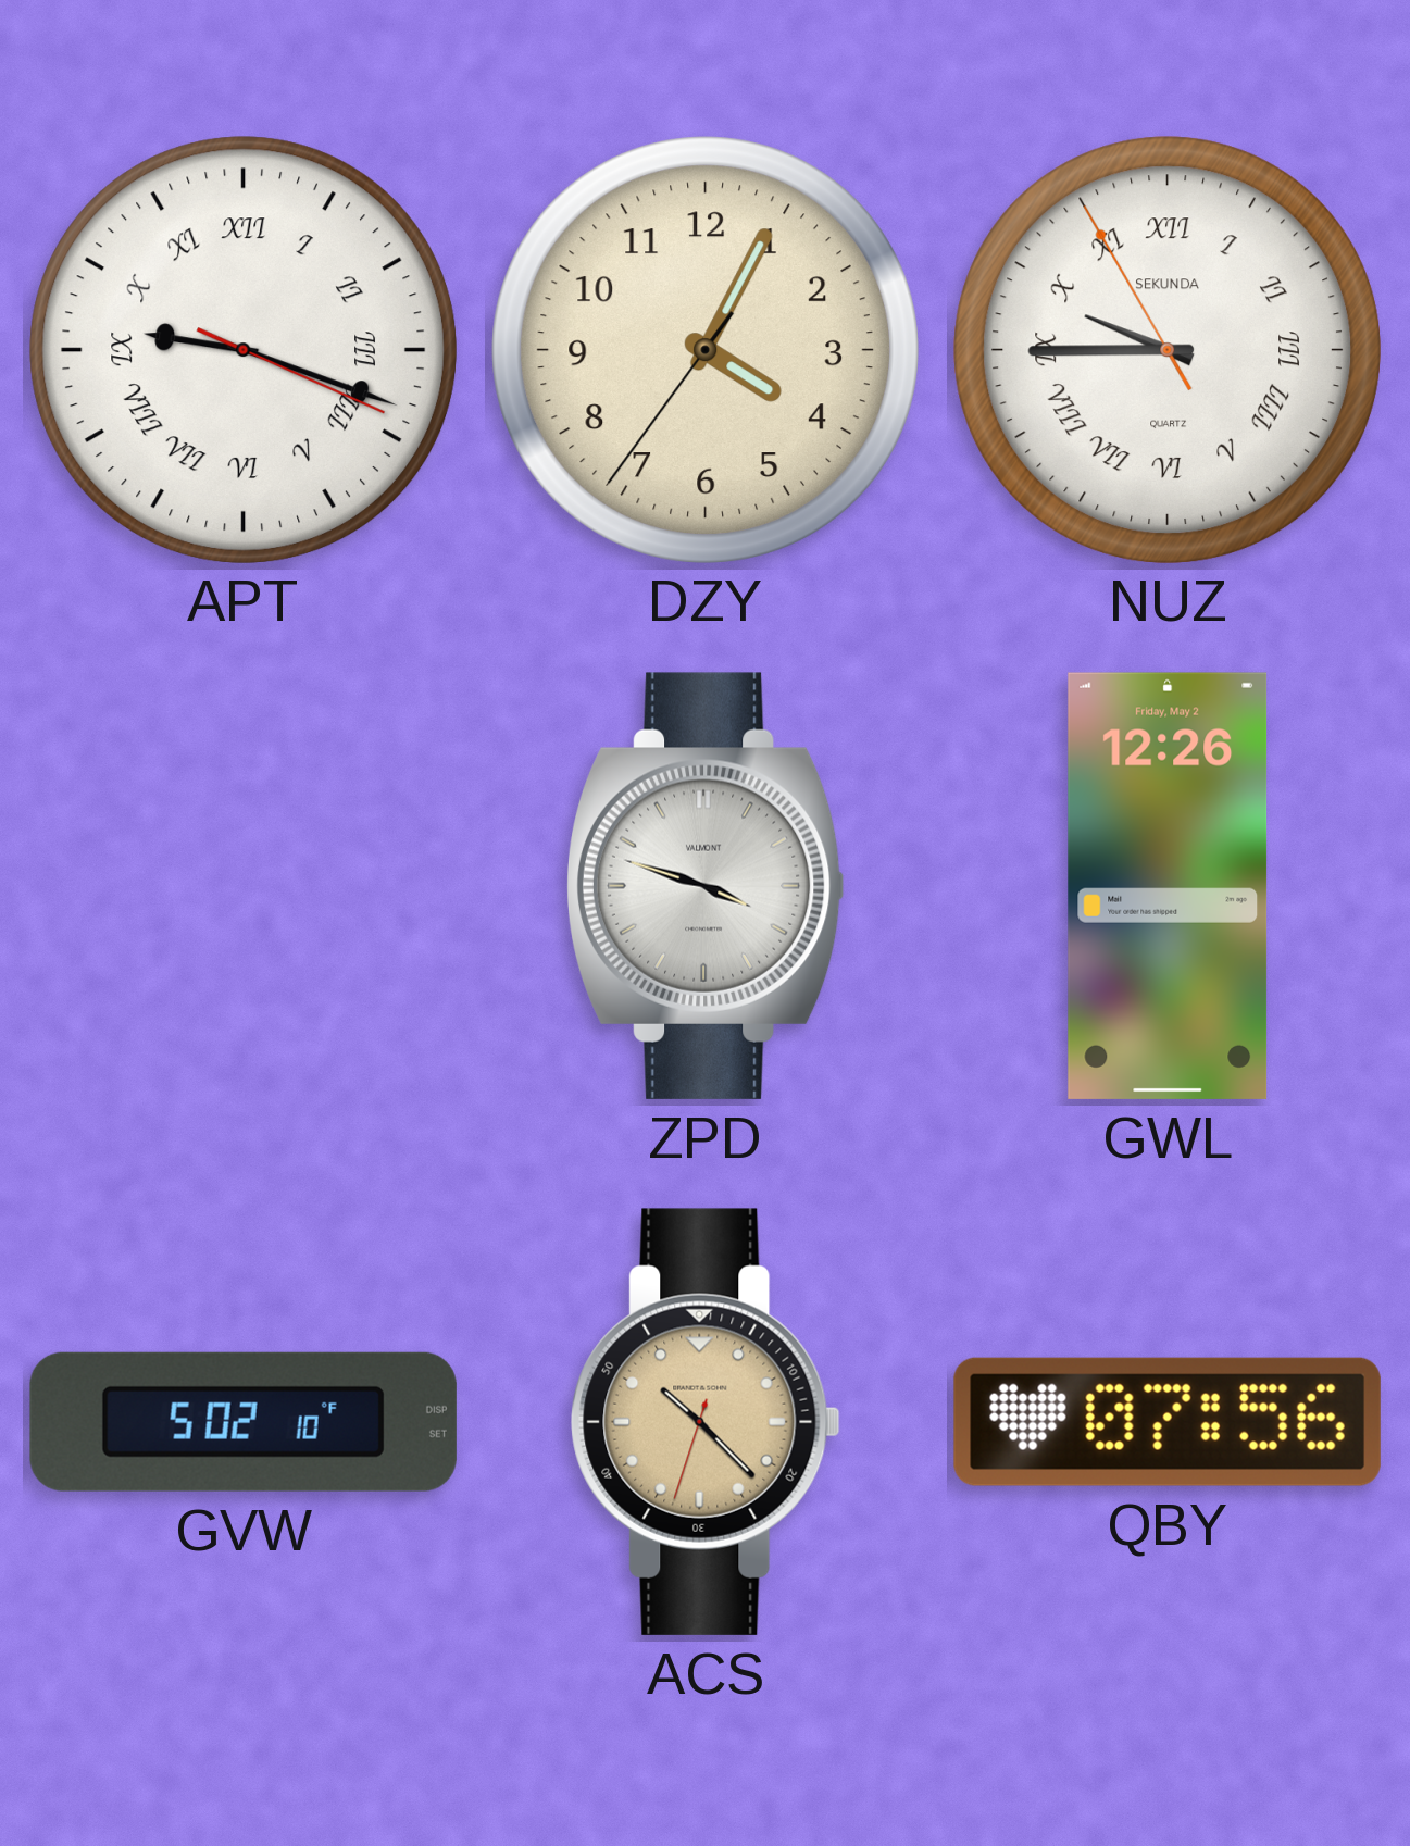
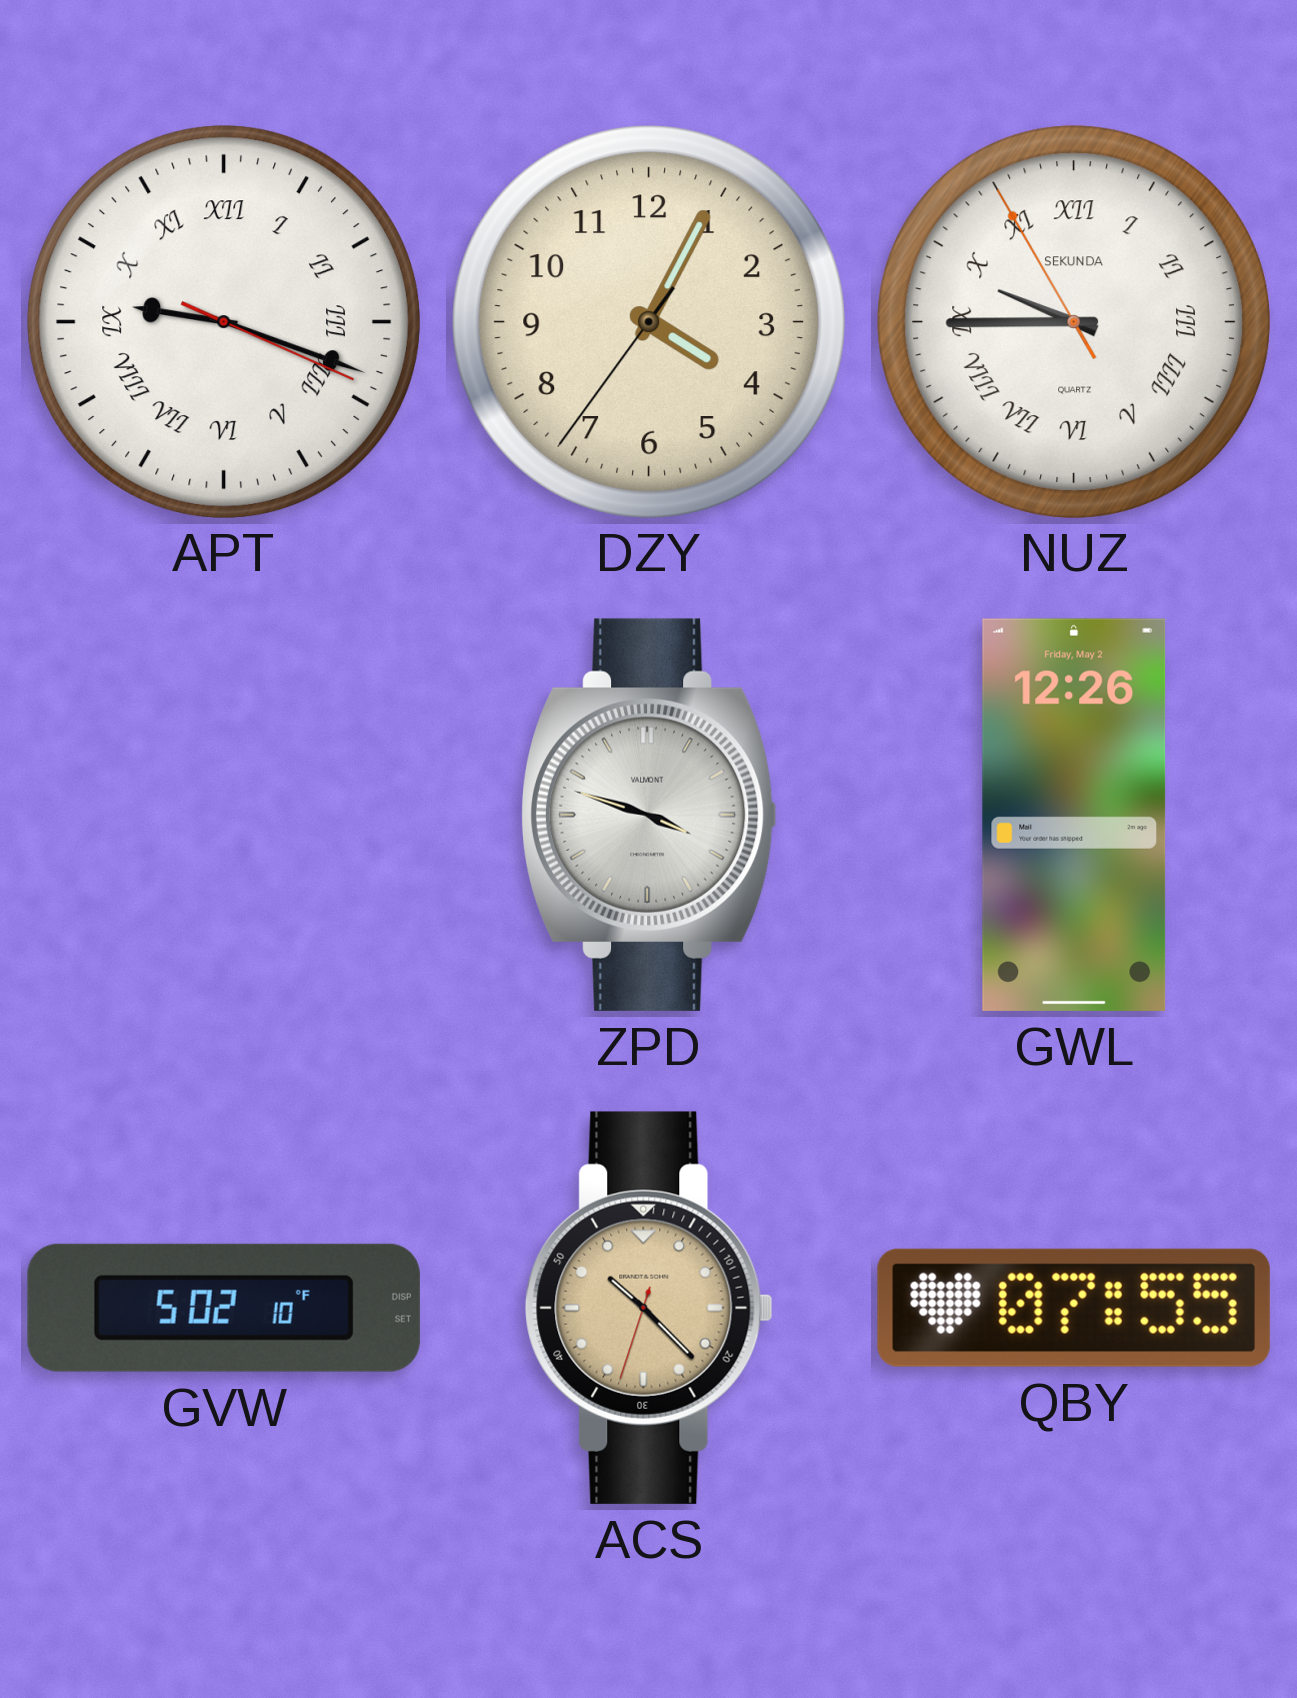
QBY: 07:56 -> 07:55
